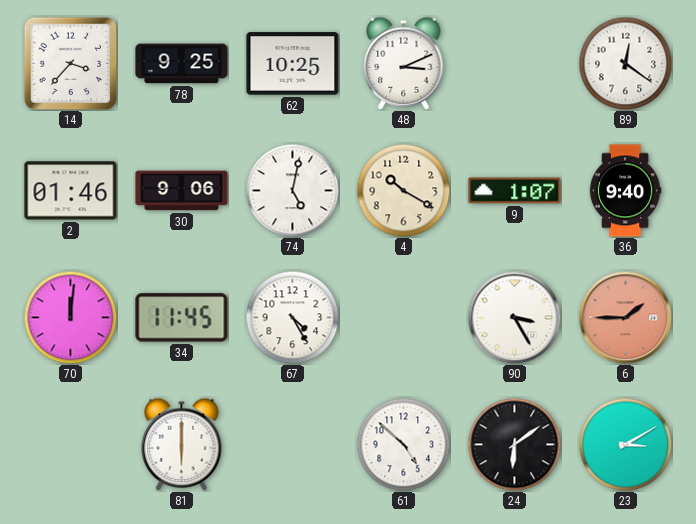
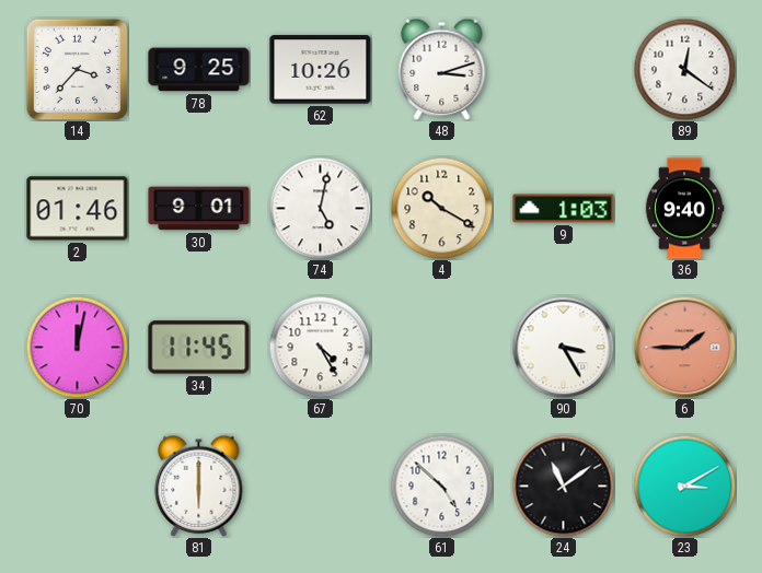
62: 10:25 -> 10:26
48: 3:11 -> 3:12
30: 9:06 -> 9:01
9: 1:07 -> 1:03
70: 12:01 -> 12:02
24: 6:09 -> 11:09
